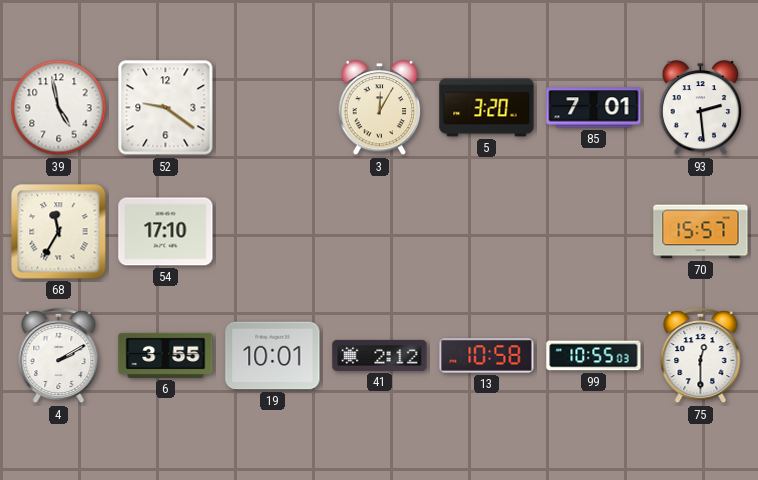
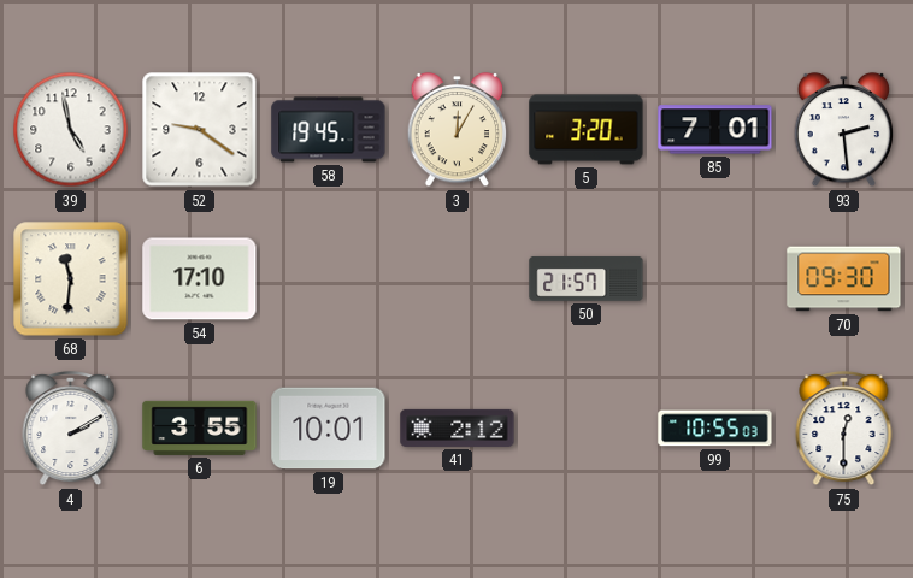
58: none -> 19:45
68: 11:35 -> 11:31
50: none -> 21:57
70: 15:57 -> 09:30
13: 10:58 -> none
